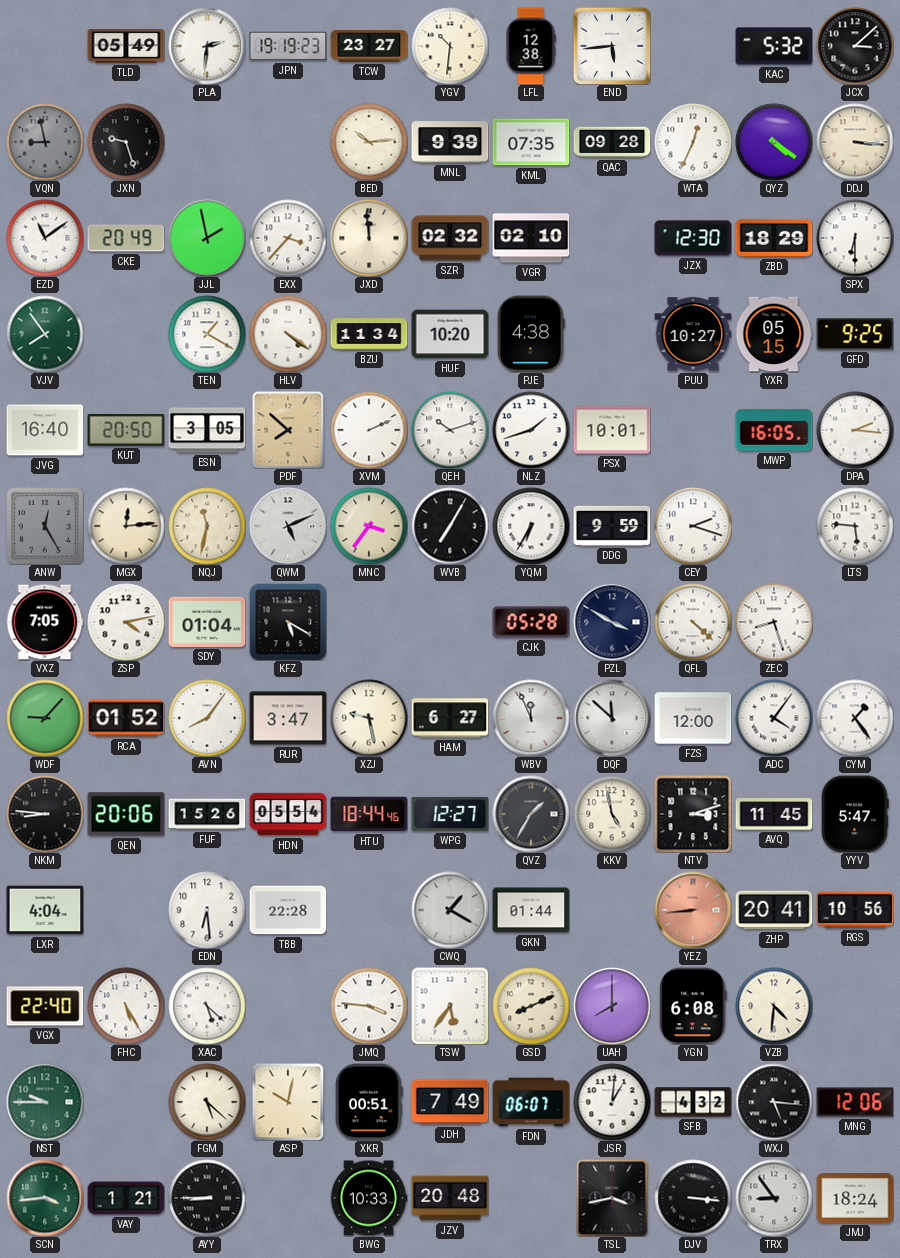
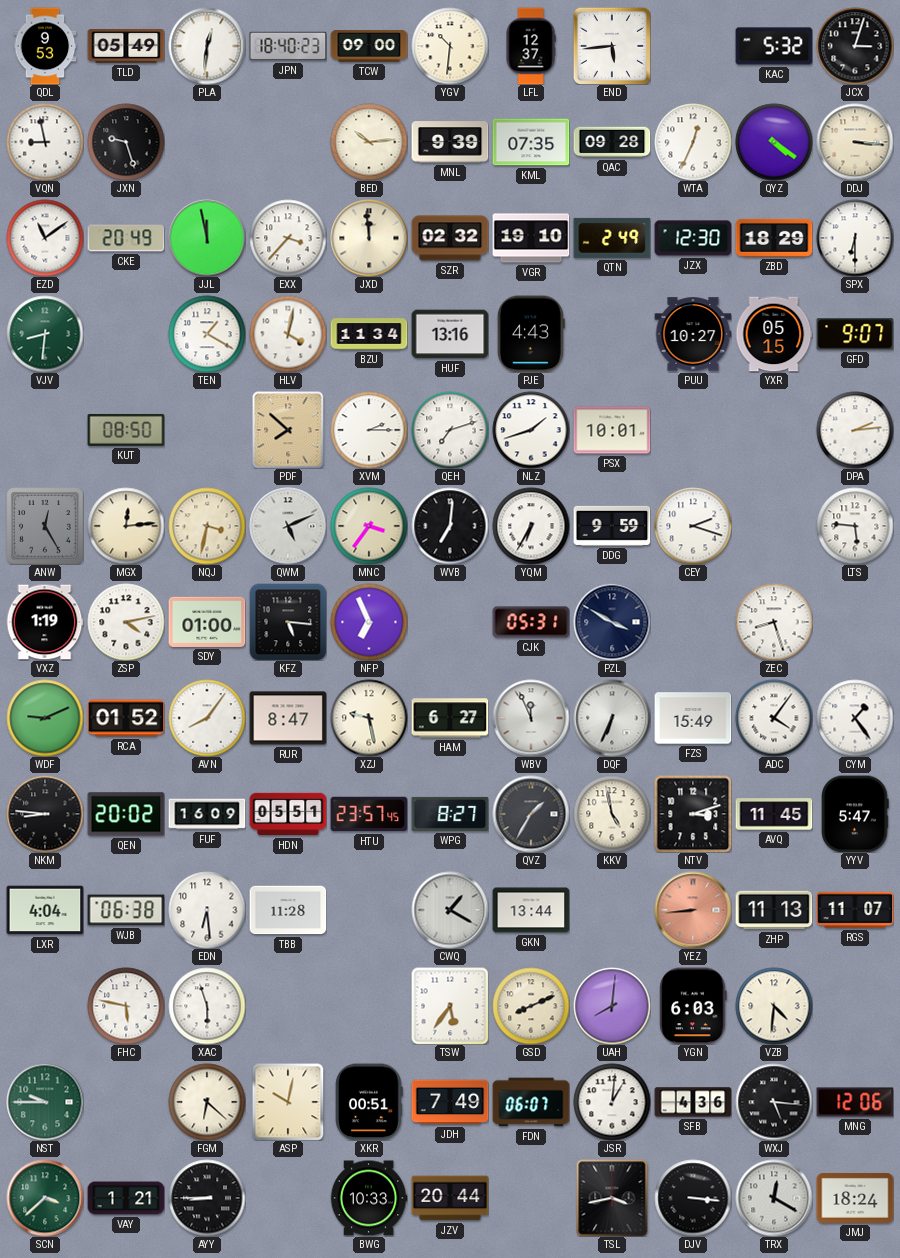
QDL: none -> 9:53
PLA: 2:31 -> 12:31
JPN: 19:19 -> 18:40
TCW: 23:27 -> 09:00
LFL: 12:38 -> 12:37
JCX: 3:08 -> 3:03
VQN dial: grey -> white
JJL: 1:58 -> 11:58
VGR: 02:10 -> 19:10
QTN: none -> 2:49
VJV: 7:54 -> 8:31
HLV: 4:21 -> 4:02
HUF: 10:20 -> 13:16
PJE: 4:38 -> 4:43
GFD: 9:25 -> 9:07
JVG: 16:40 -> none
KUT: 20:50 -> 08:50
ESN: 3:05 -> none
XVM: 2:11 -> 2:15
QEH: 10:12 -> 7:12
MWP: 16:05 -> none
DPA: 2:16 -> 2:14
NQJ: 11:32 -> 3:32
WVB: 7:05 -> 7:01
VXZ: 7:05 -> 1:19
SDY: 01:04 -> 01:00
KFZ: 5:20 -> 5:16
NFP: none -> 6:56
CJK: 05:28 -> 05:31
QFL: 4:22 -> none
WDF: 9:07 -> 9:11
RUR: 3:47 -> 8:47
DQF: 11:52 -> 6:34
FZS: 12:00 -> 15:49
QEN: 20:06 -> 20:02
FUF: 15:26 -> 16:09
HDN: 05:54 -> 05:51
HTU: 18:44 -> 23:57
WPG: 12:27 -> 8:27
WJB: none -> 06:38
TBB: 22:28 -> 11:28
GKN: 01:44 -> 13:44
ZHP: 20:41 -> 11:13
RGS: 10:56 -> 11:07
VGX: 22:40 -> none
FHC: 5:25 -> 5:47
XAC: 5:22 -> 5:57
JMQ: 3:46 -> none
UAH: 8:00 -> 8:01
YGN: 6:08 -> 6:03
FGM: 5:22 -> 6:22
SFB: 4:32 -> 4:36
SCN: 3:44 -> 3:38
JZV: 20:48 -> 20:44
TRX: 8:54 -> 12:20
